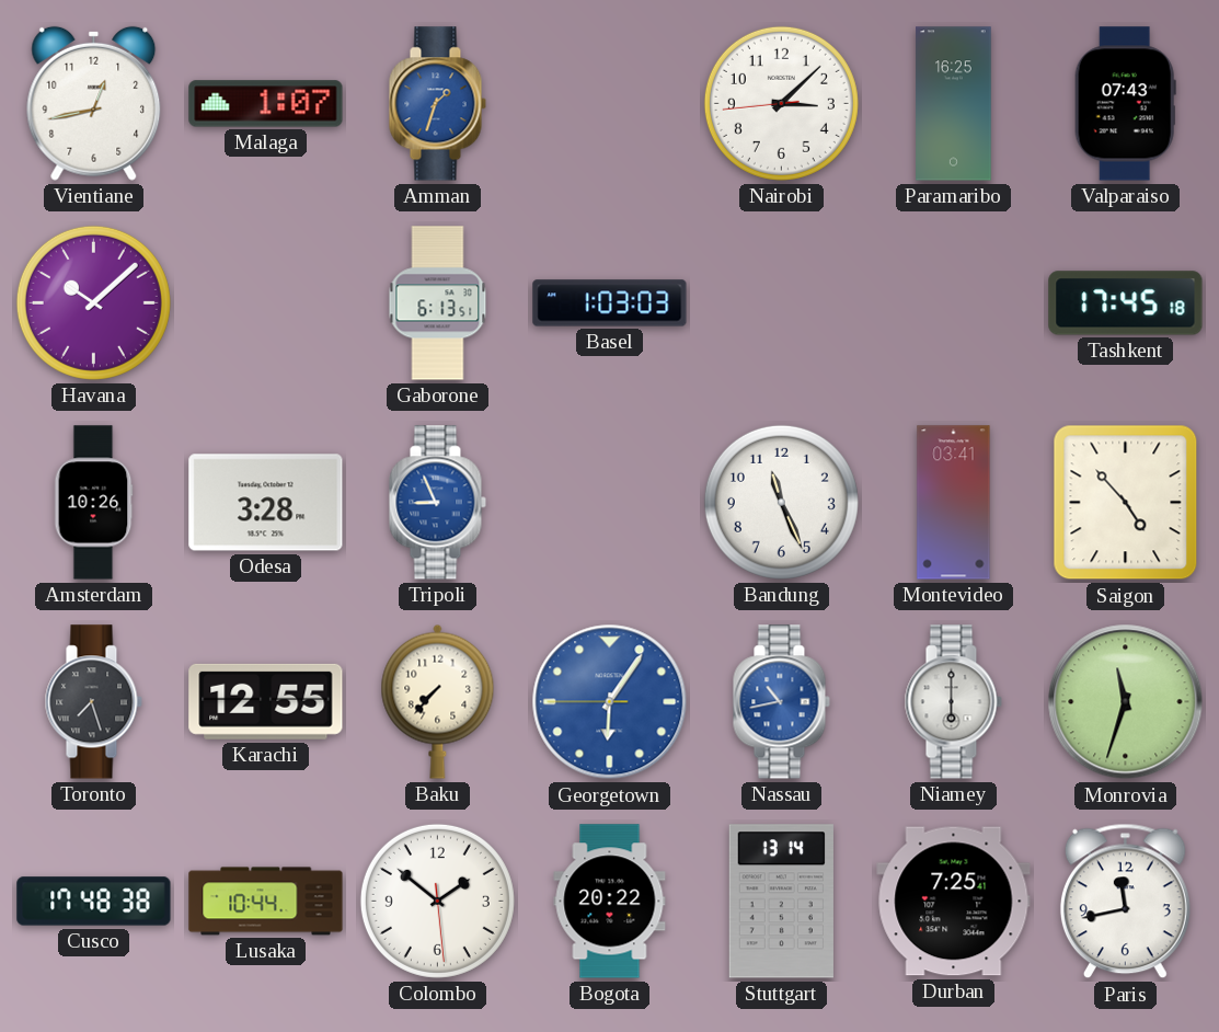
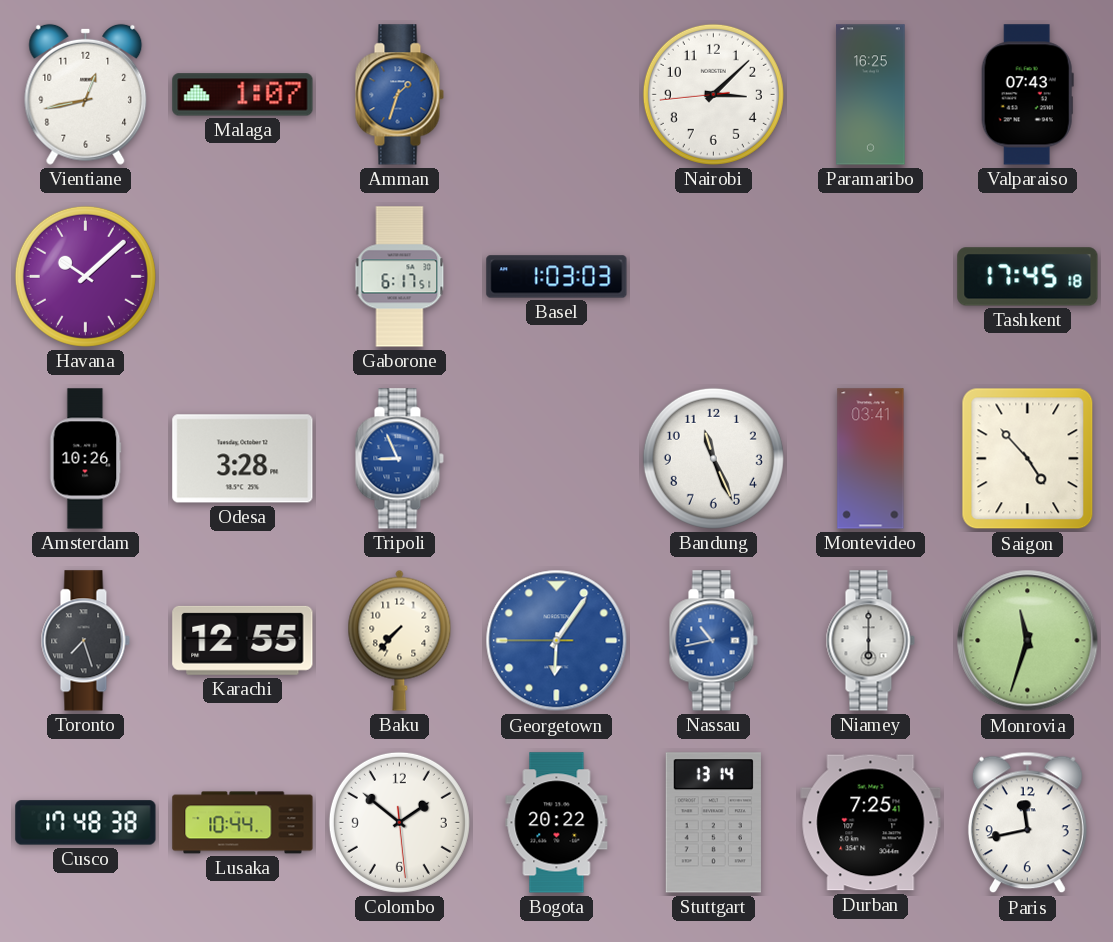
Gaborone: 6:13 -> 6:17
